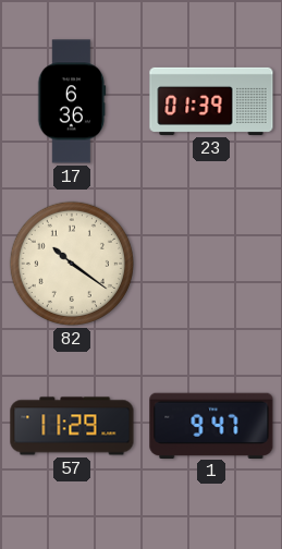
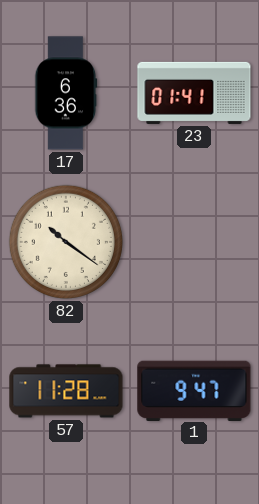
23: 01:39 -> 01:41
57: 11:29 -> 11:28
